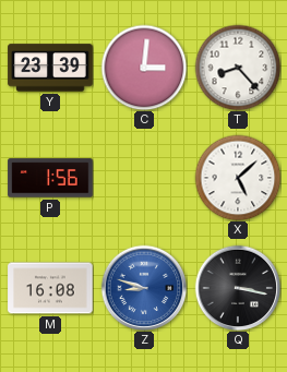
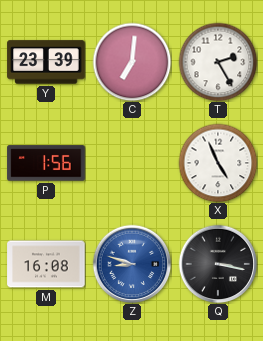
C: 3:01 -> 7:01
T: 8:23 -> 2:25
X: 5:08 -> 4:56
